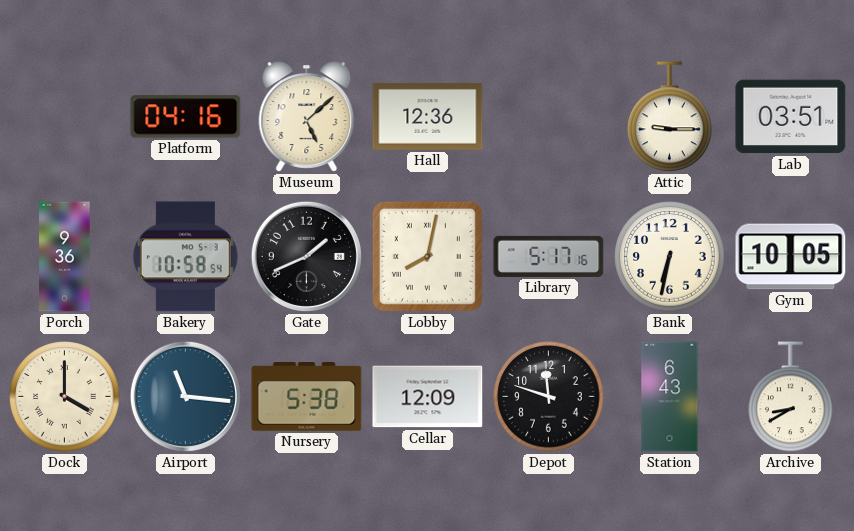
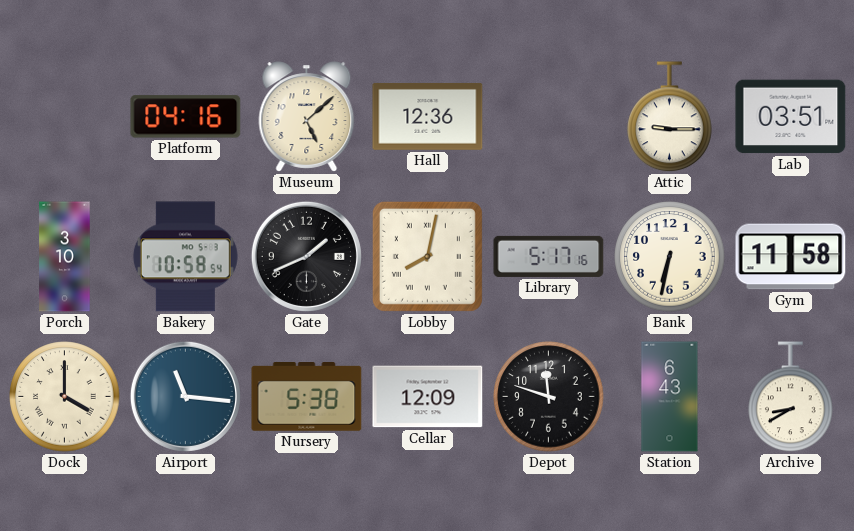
Porch: 9:36 -> 3:10
Gym: 10:05 -> 11:58
